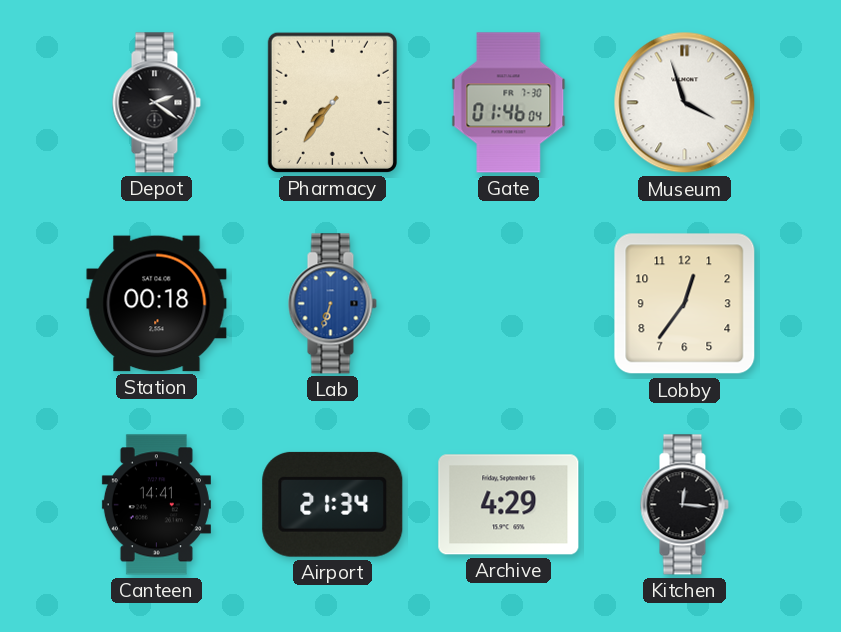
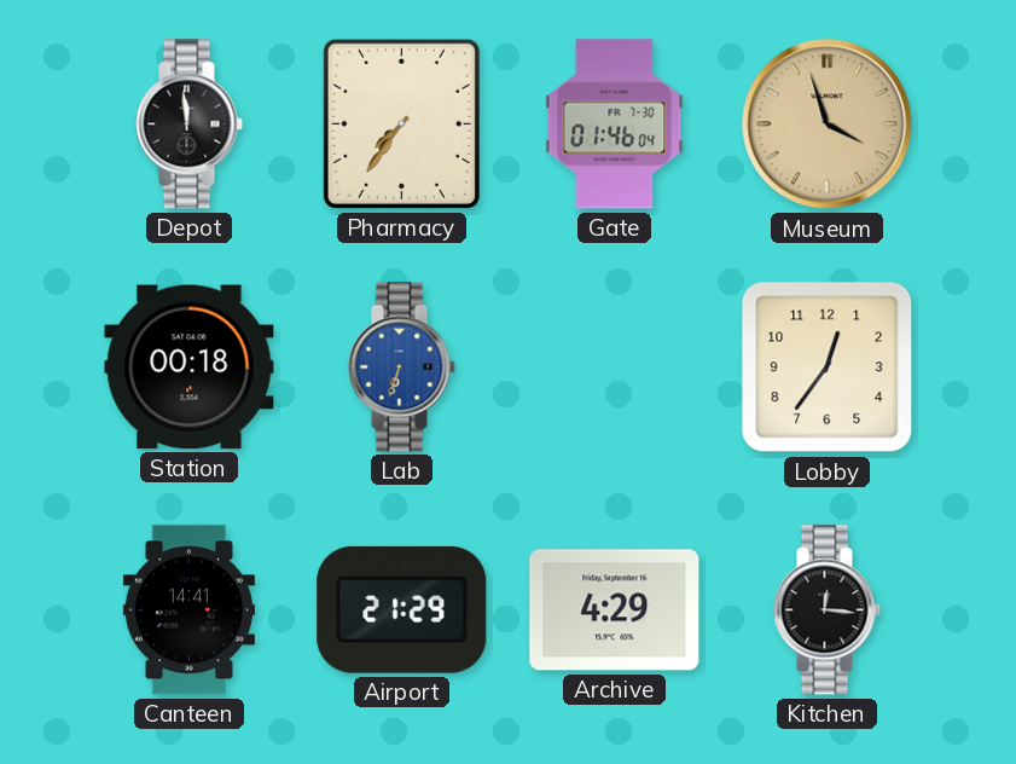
Depot: 2:21 -> 11:59
Museum dial: white -> champagne
Airport: 21:34 -> 21:29
